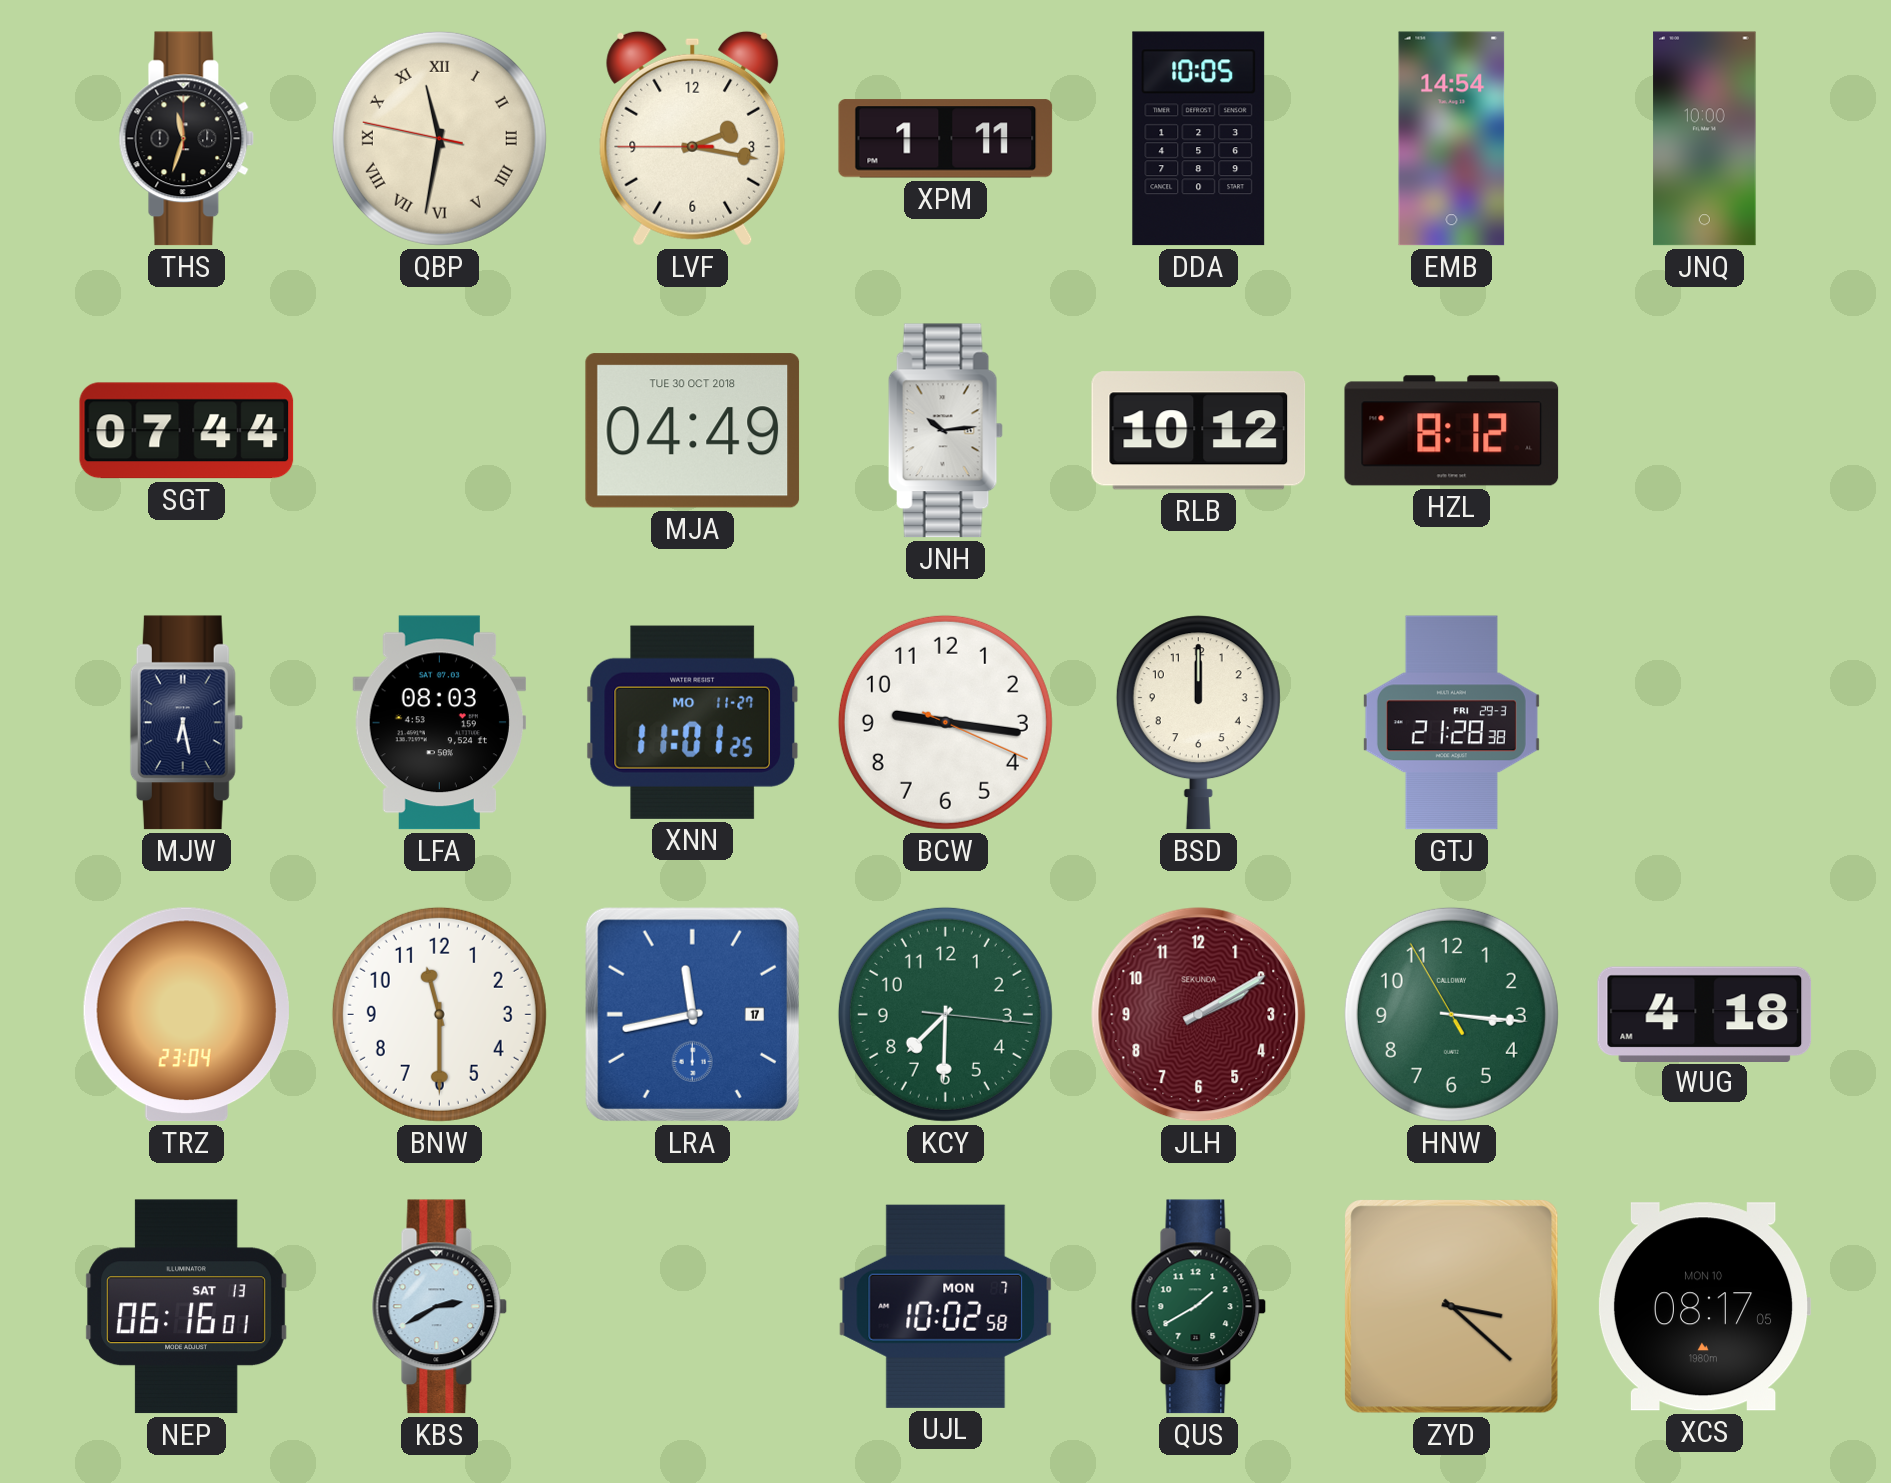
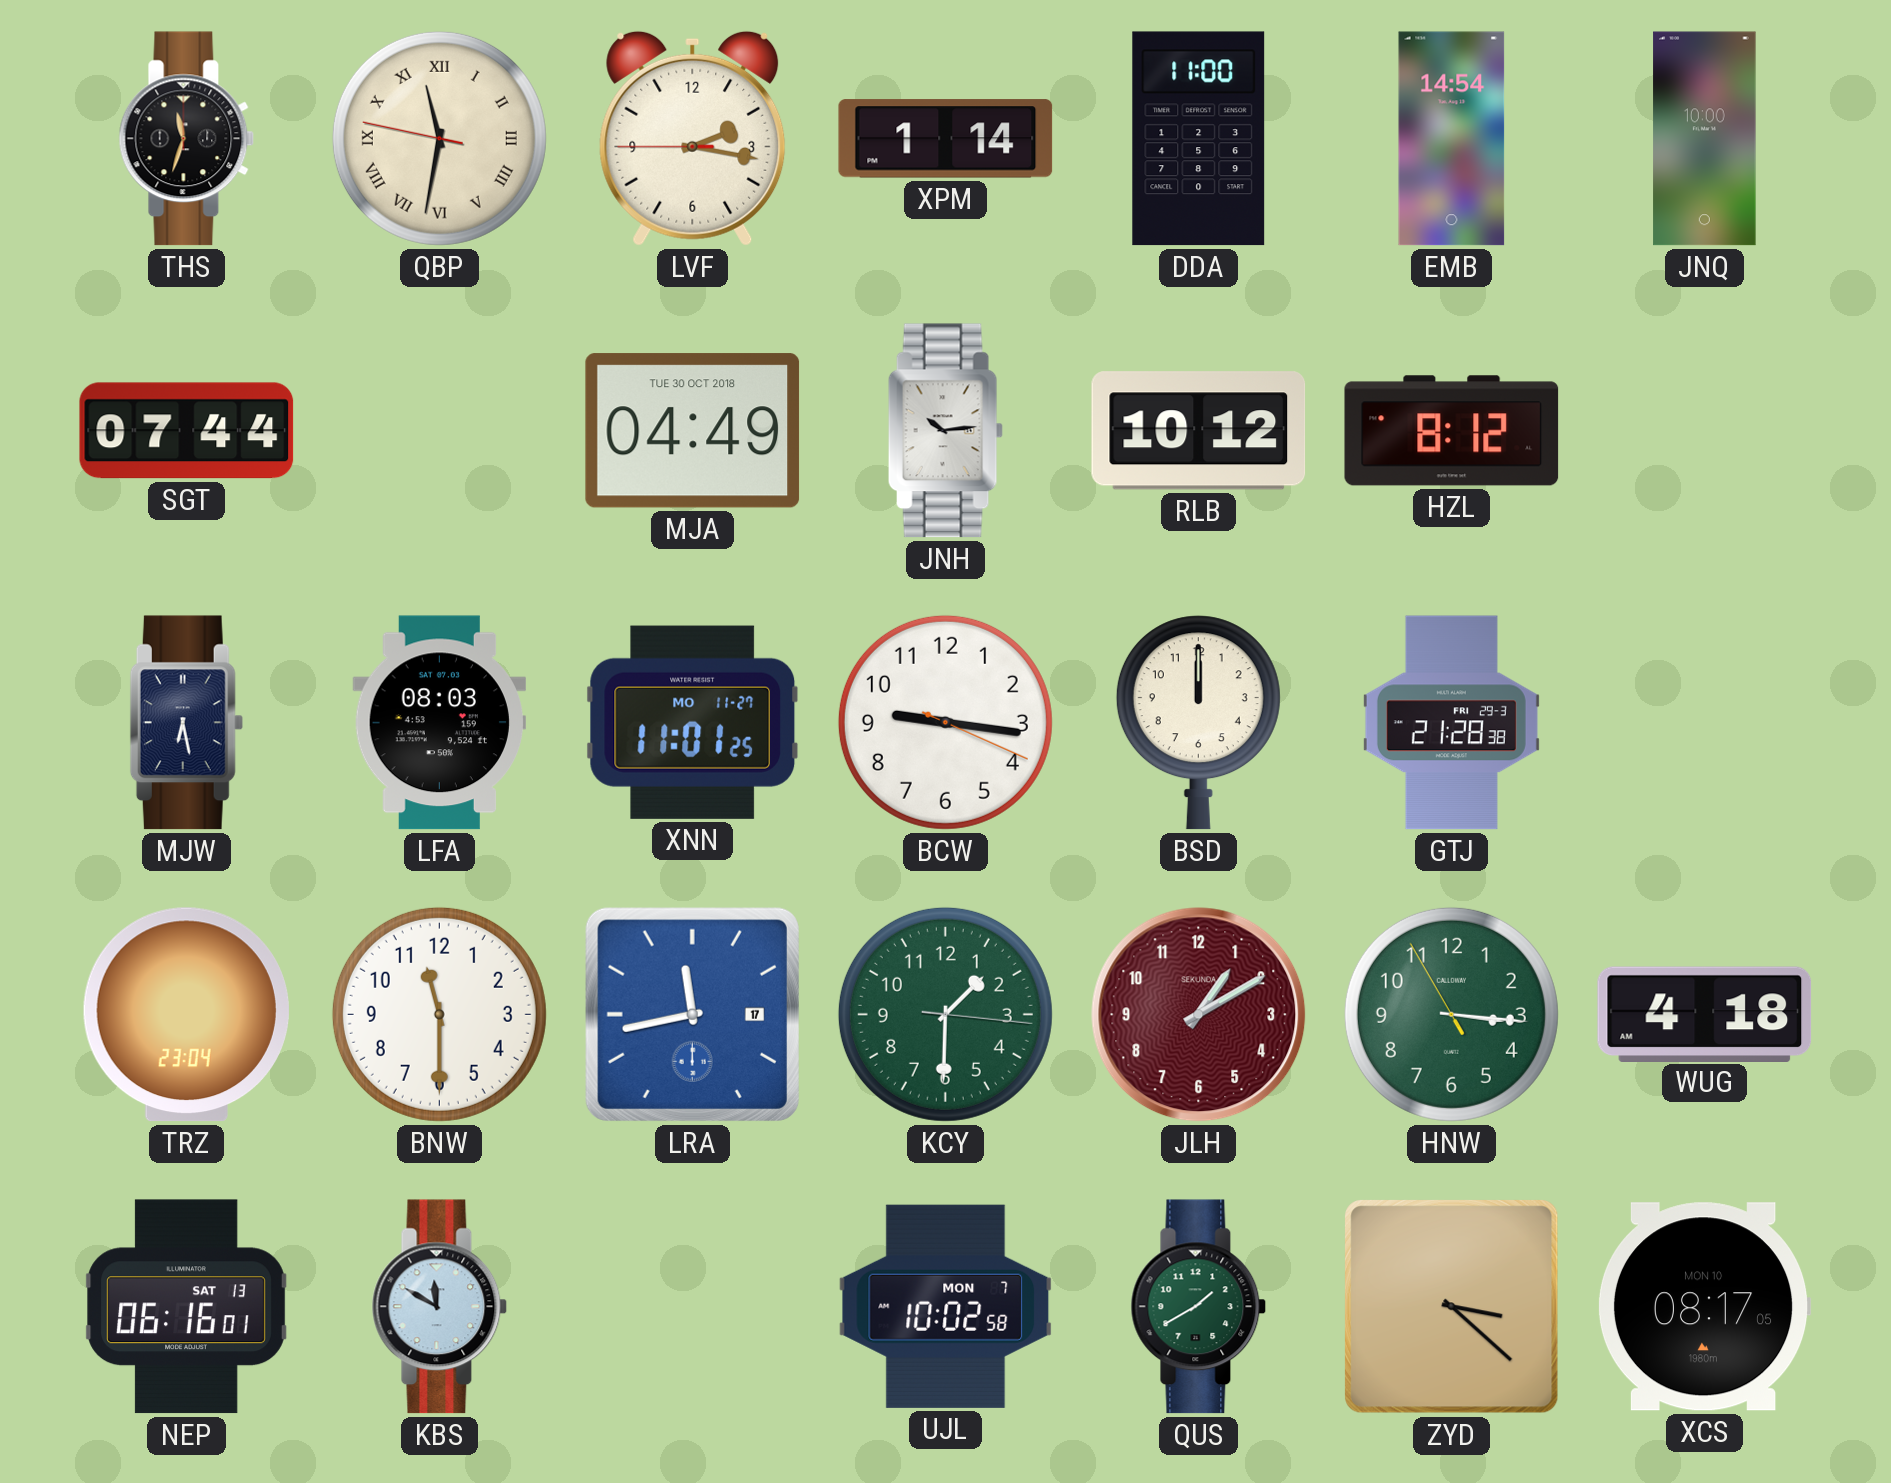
XPM: 1:11 -> 1:14
DDA: 10:05 -> 11:00
KCY: 7:30 -> 1:30
JLH: 2:10 -> 1:10
KBS: 2:40 -> 11:50
